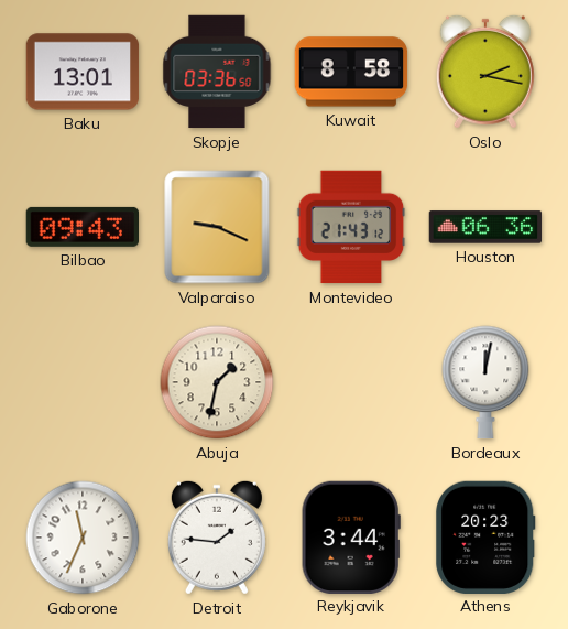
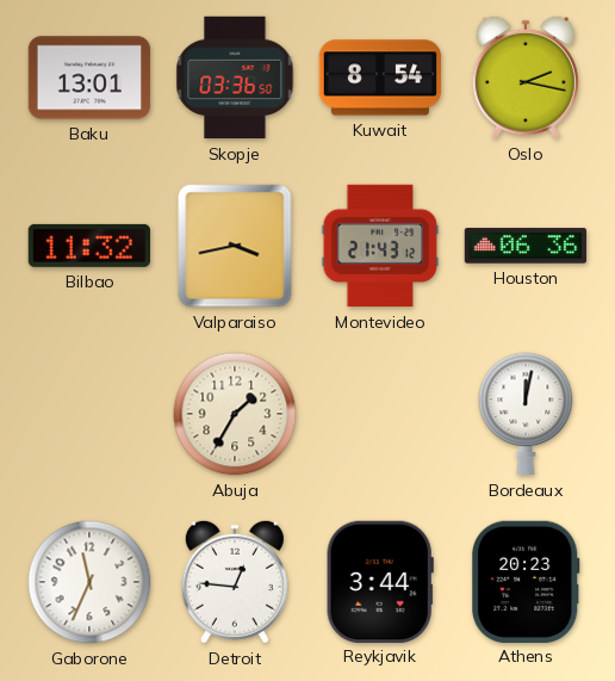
Kuwait: 8:58 -> 8:54
Bilbao: 09:43 -> 11:32
Valparaiso: 9:19 -> 3:43
Abuja: 1:32 -> 1:35
Detroit: 1:46 -> 12:46
